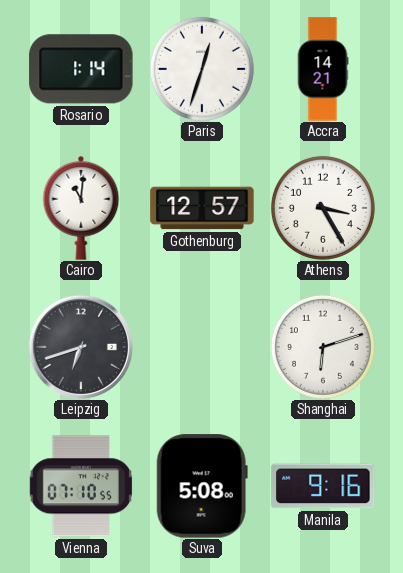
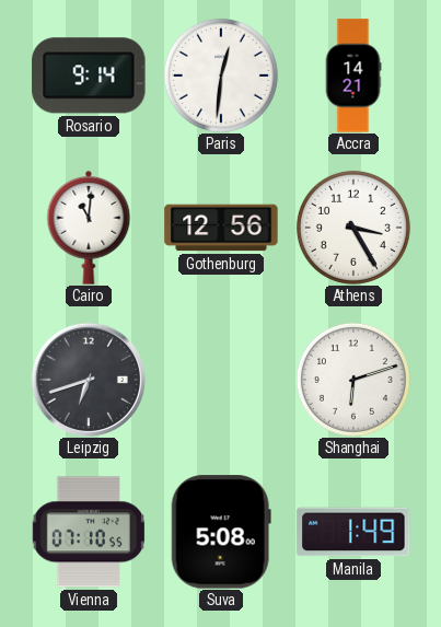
Rosario: 1:14 -> 9:14
Paris: 12:33 -> 12:31
Gothenburg: 12:57 -> 12:56
Manila: 9:16 -> 1:49
